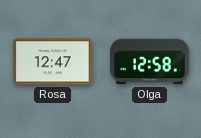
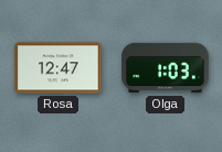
Olga: 12:58 -> 1:03
